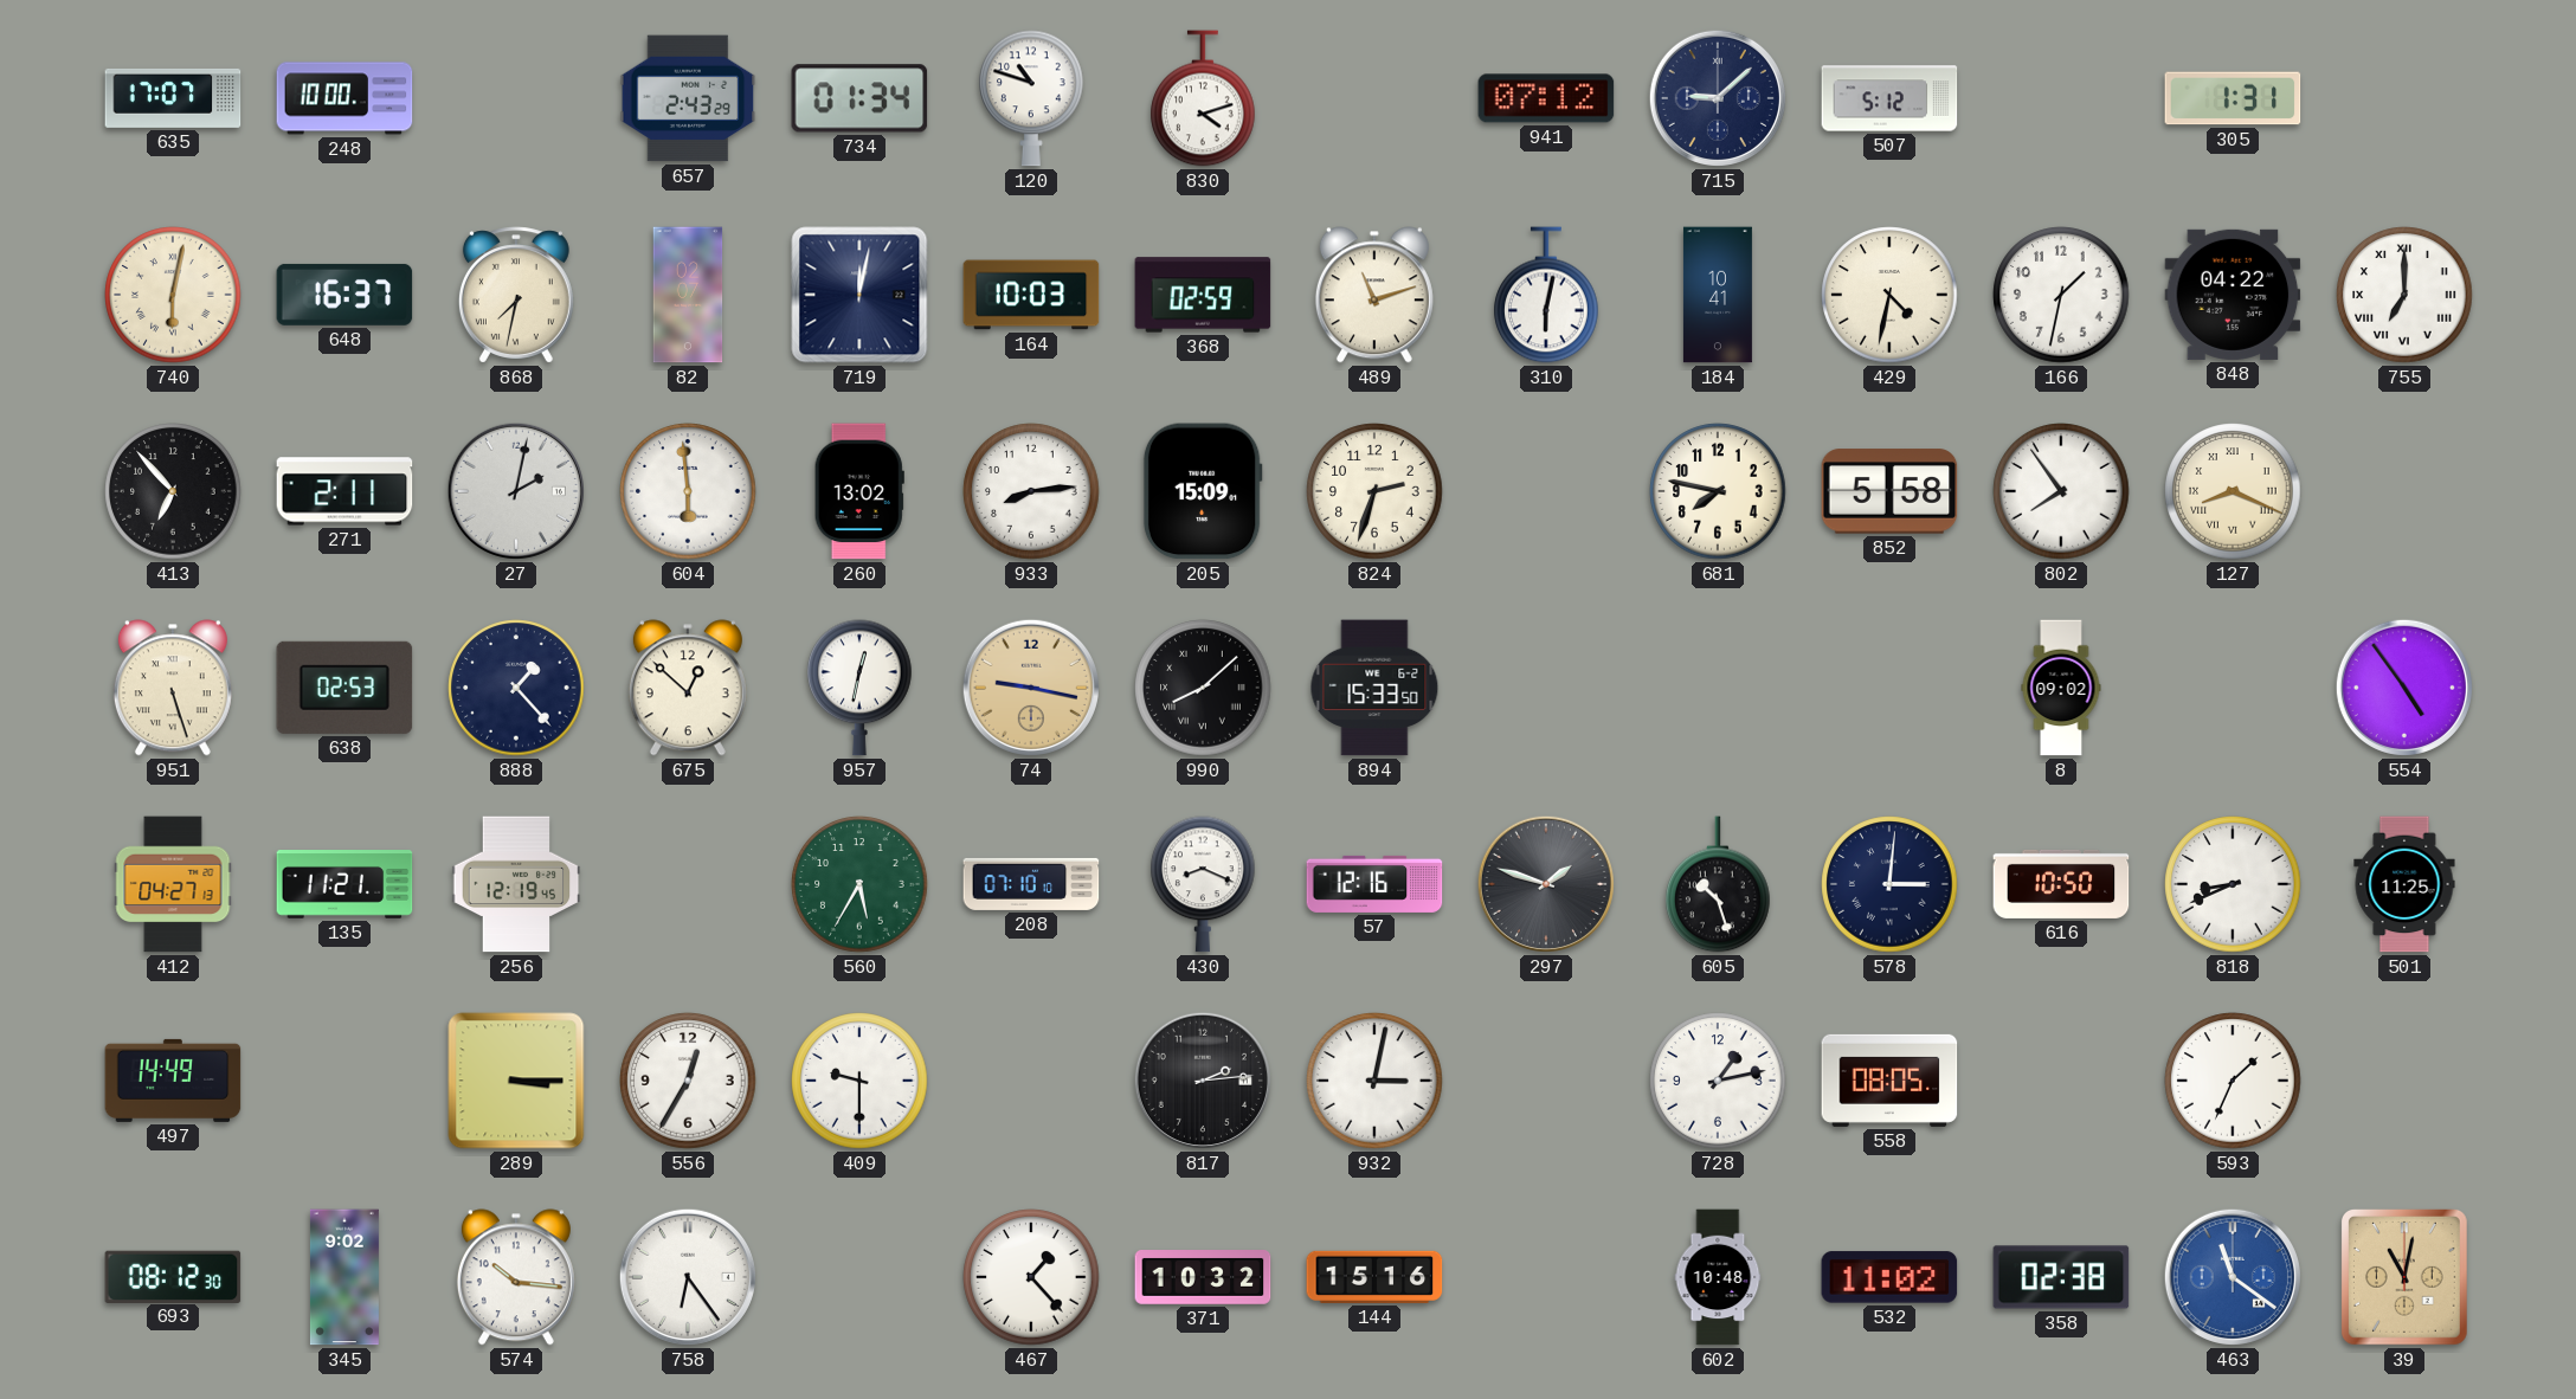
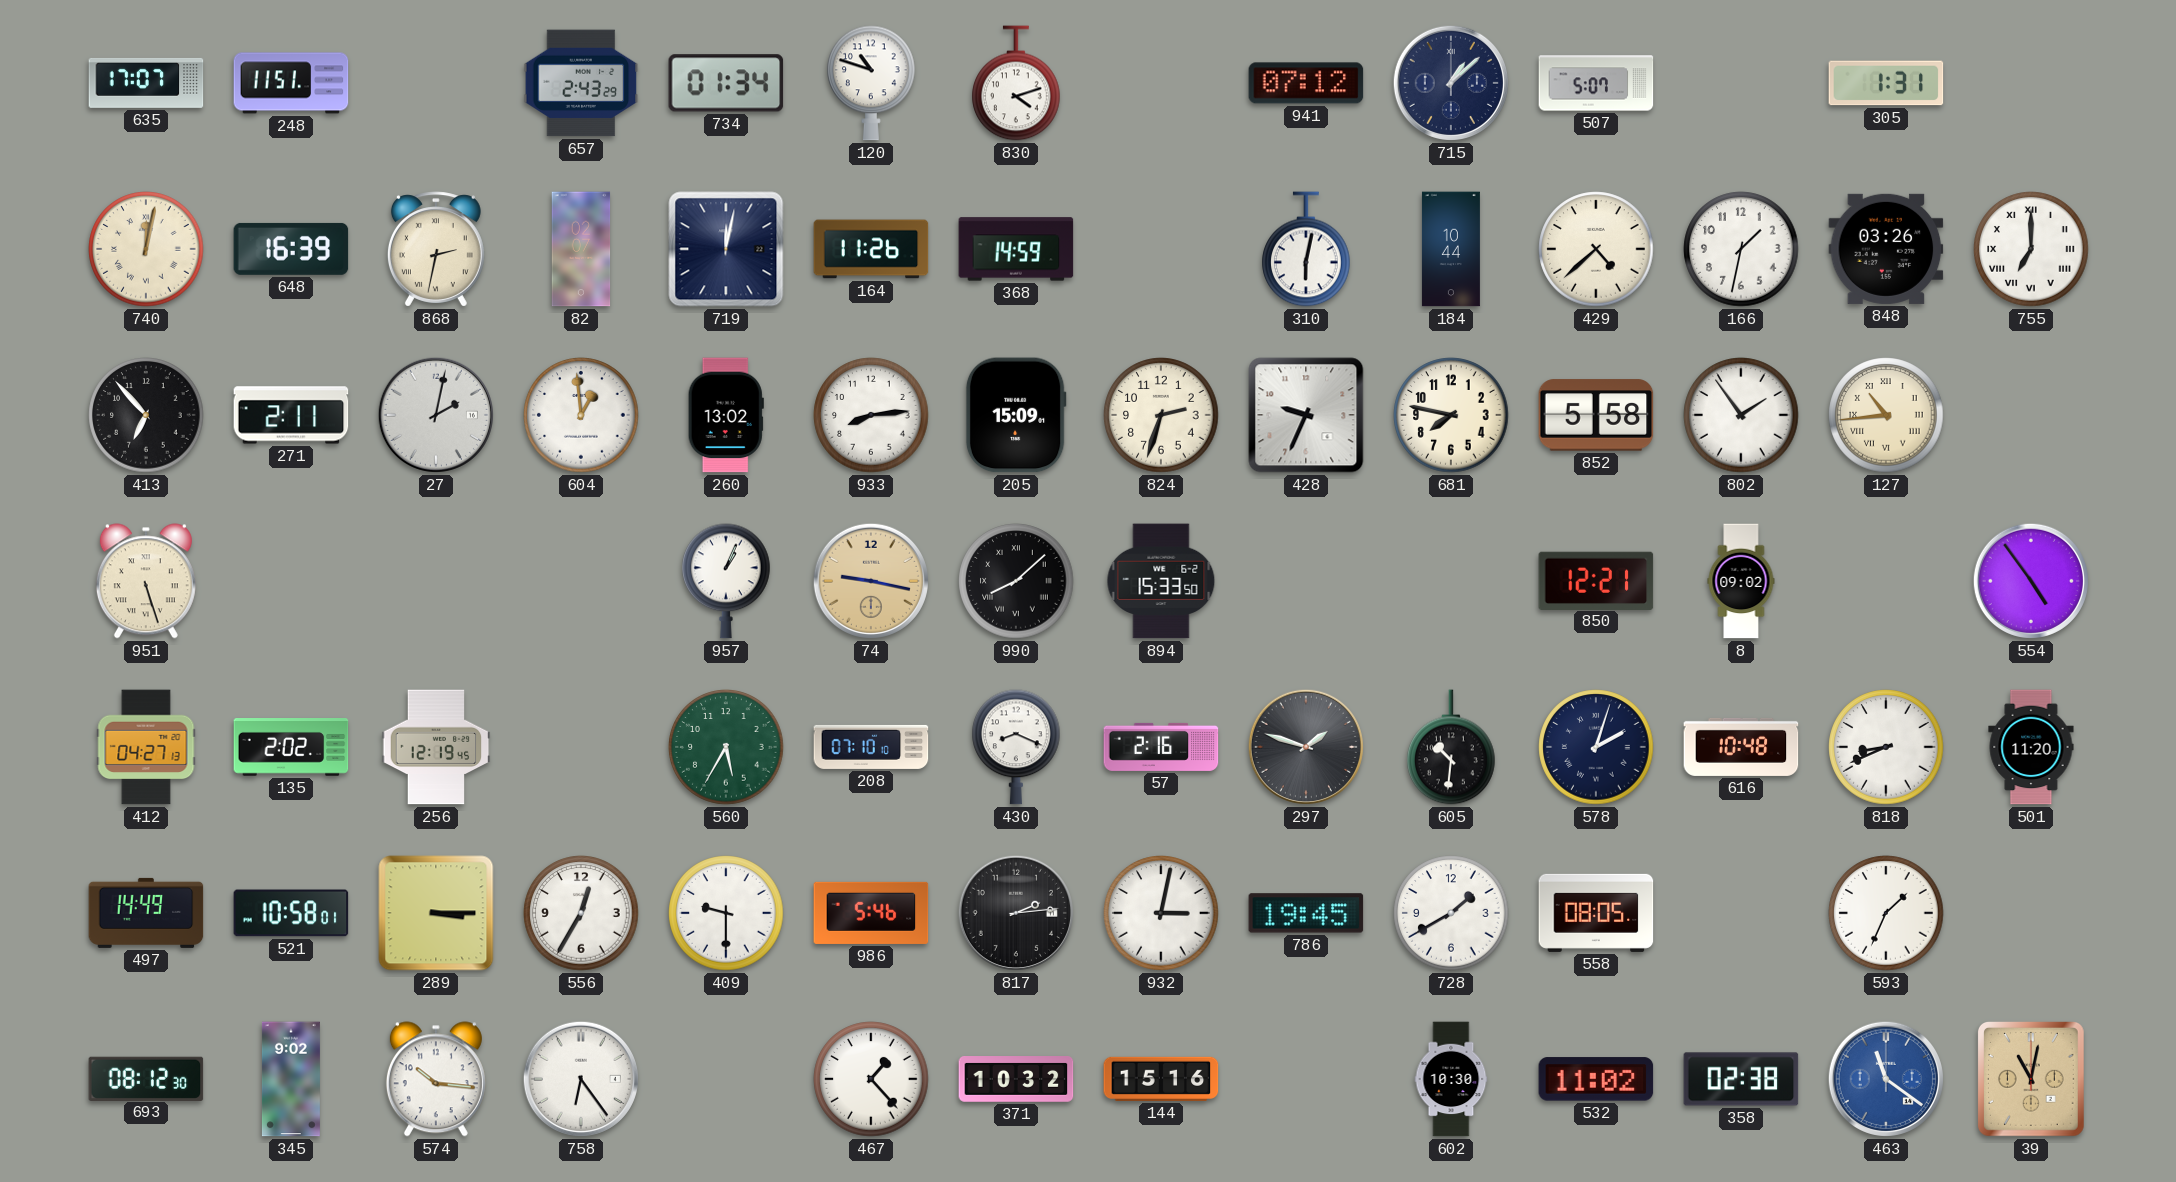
248: 10:00 -> 11:51
715: 9:08 -> 1:08
507: 5:12 -> 5:07
740: 6:02 -> 12:02
648: 16:37 -> 16:39
868: 7:32 -> 2:32
164: 10:03 -> 11:26
368: 02:59 -> 14:59
489: 11:12 -> none
184: 10:41 -> 10:44
429: 4:32 -> 4:38
848: 04:22 -> 03:26
604: 5:59 -> 12:59
428: none -> 9:34
802: 7:54 -> 1:54
127: 8:19 -> 10:44
638: 02:53 -> none
888: 1:23 -> none
675: 12:52 -> none
957: 12:32 -> 1:04
850: none -> 12:21
135: 11:21 -> 2:02
57: 12:16 -> 2:16
605: 10:27 -> 10:31
578: 3:01 -> 2:03
616: 10:50 -> 10:48
501: 11:25 -> 11:20
521: none -> 10:58
986: none -> 5:46
786: none -> 19:45
728: 1:13 -> 1:40
602: 10:48 -> 10:30
